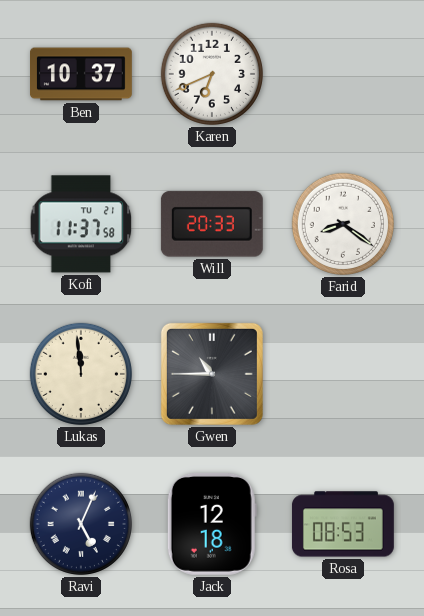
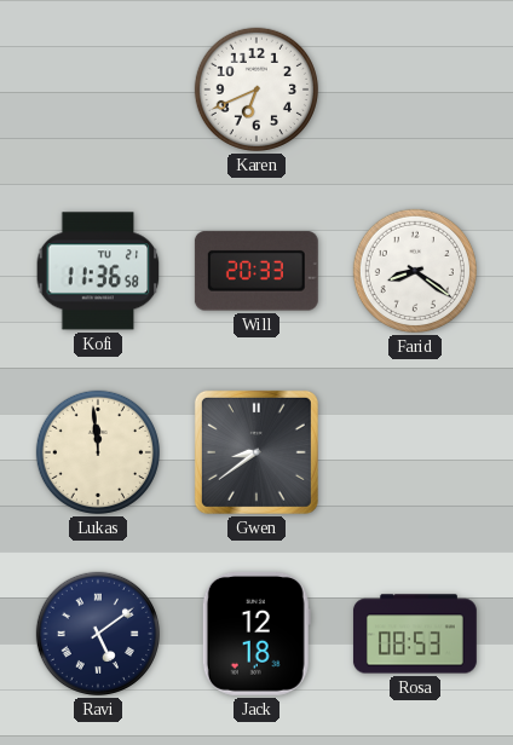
Ben: 10:37 -> none
Kofi: 11:37 -> 11:36
Gwen: 10:45 -> 8:39
Ravi: 5:04 -> 5:09
